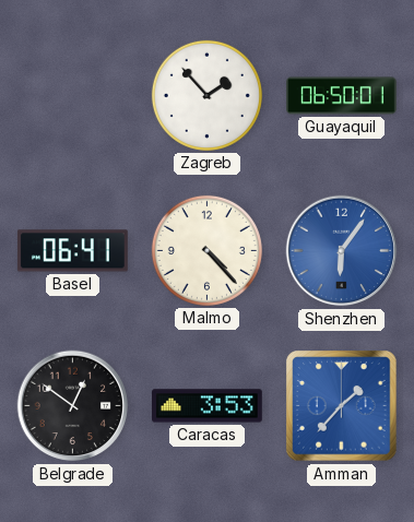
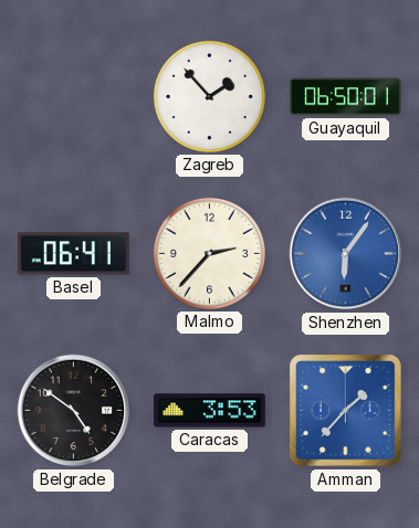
Malmo: 4:23 -> 2:37
Belgrade: 12:51 -> 4:51
